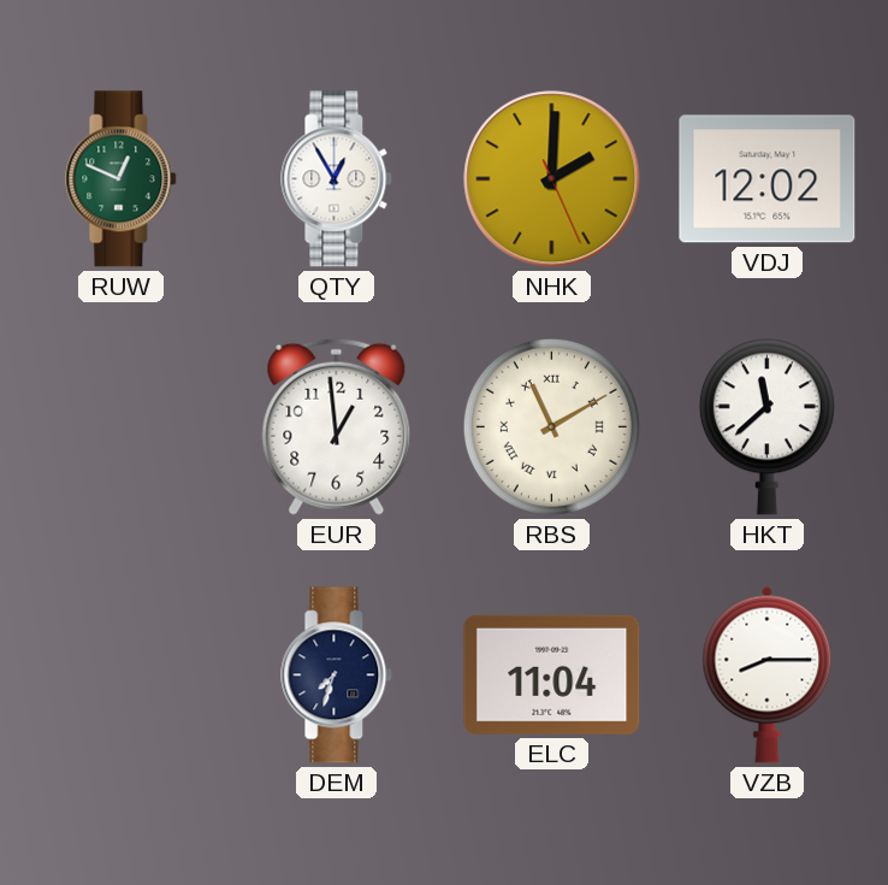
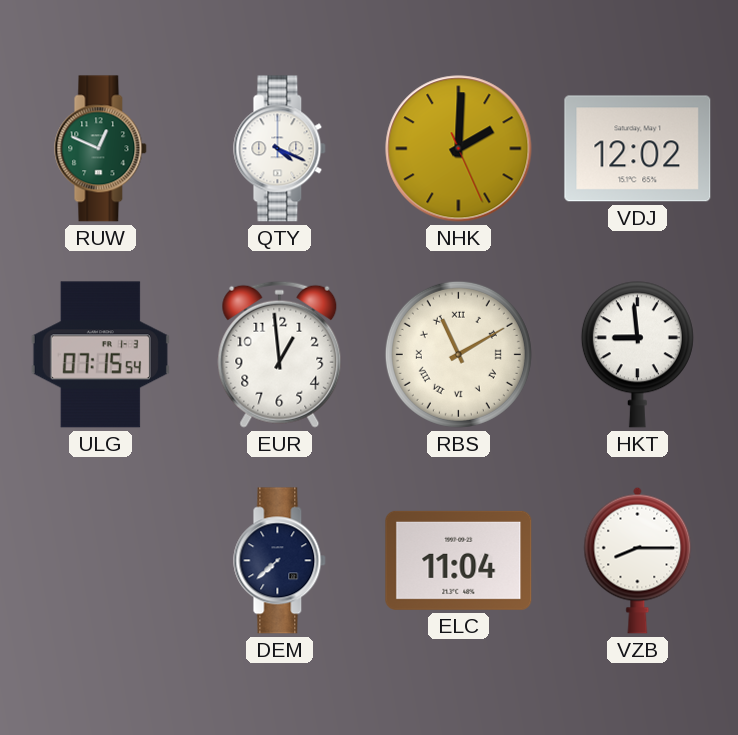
QTY: 12:55 -> 4:19
ULG: none -> 07:15
HKT: 11:38 -> 8:59
DEM: 7:33 -> 7:38
